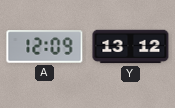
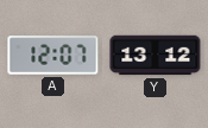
A: 12:09 -> 12:07
